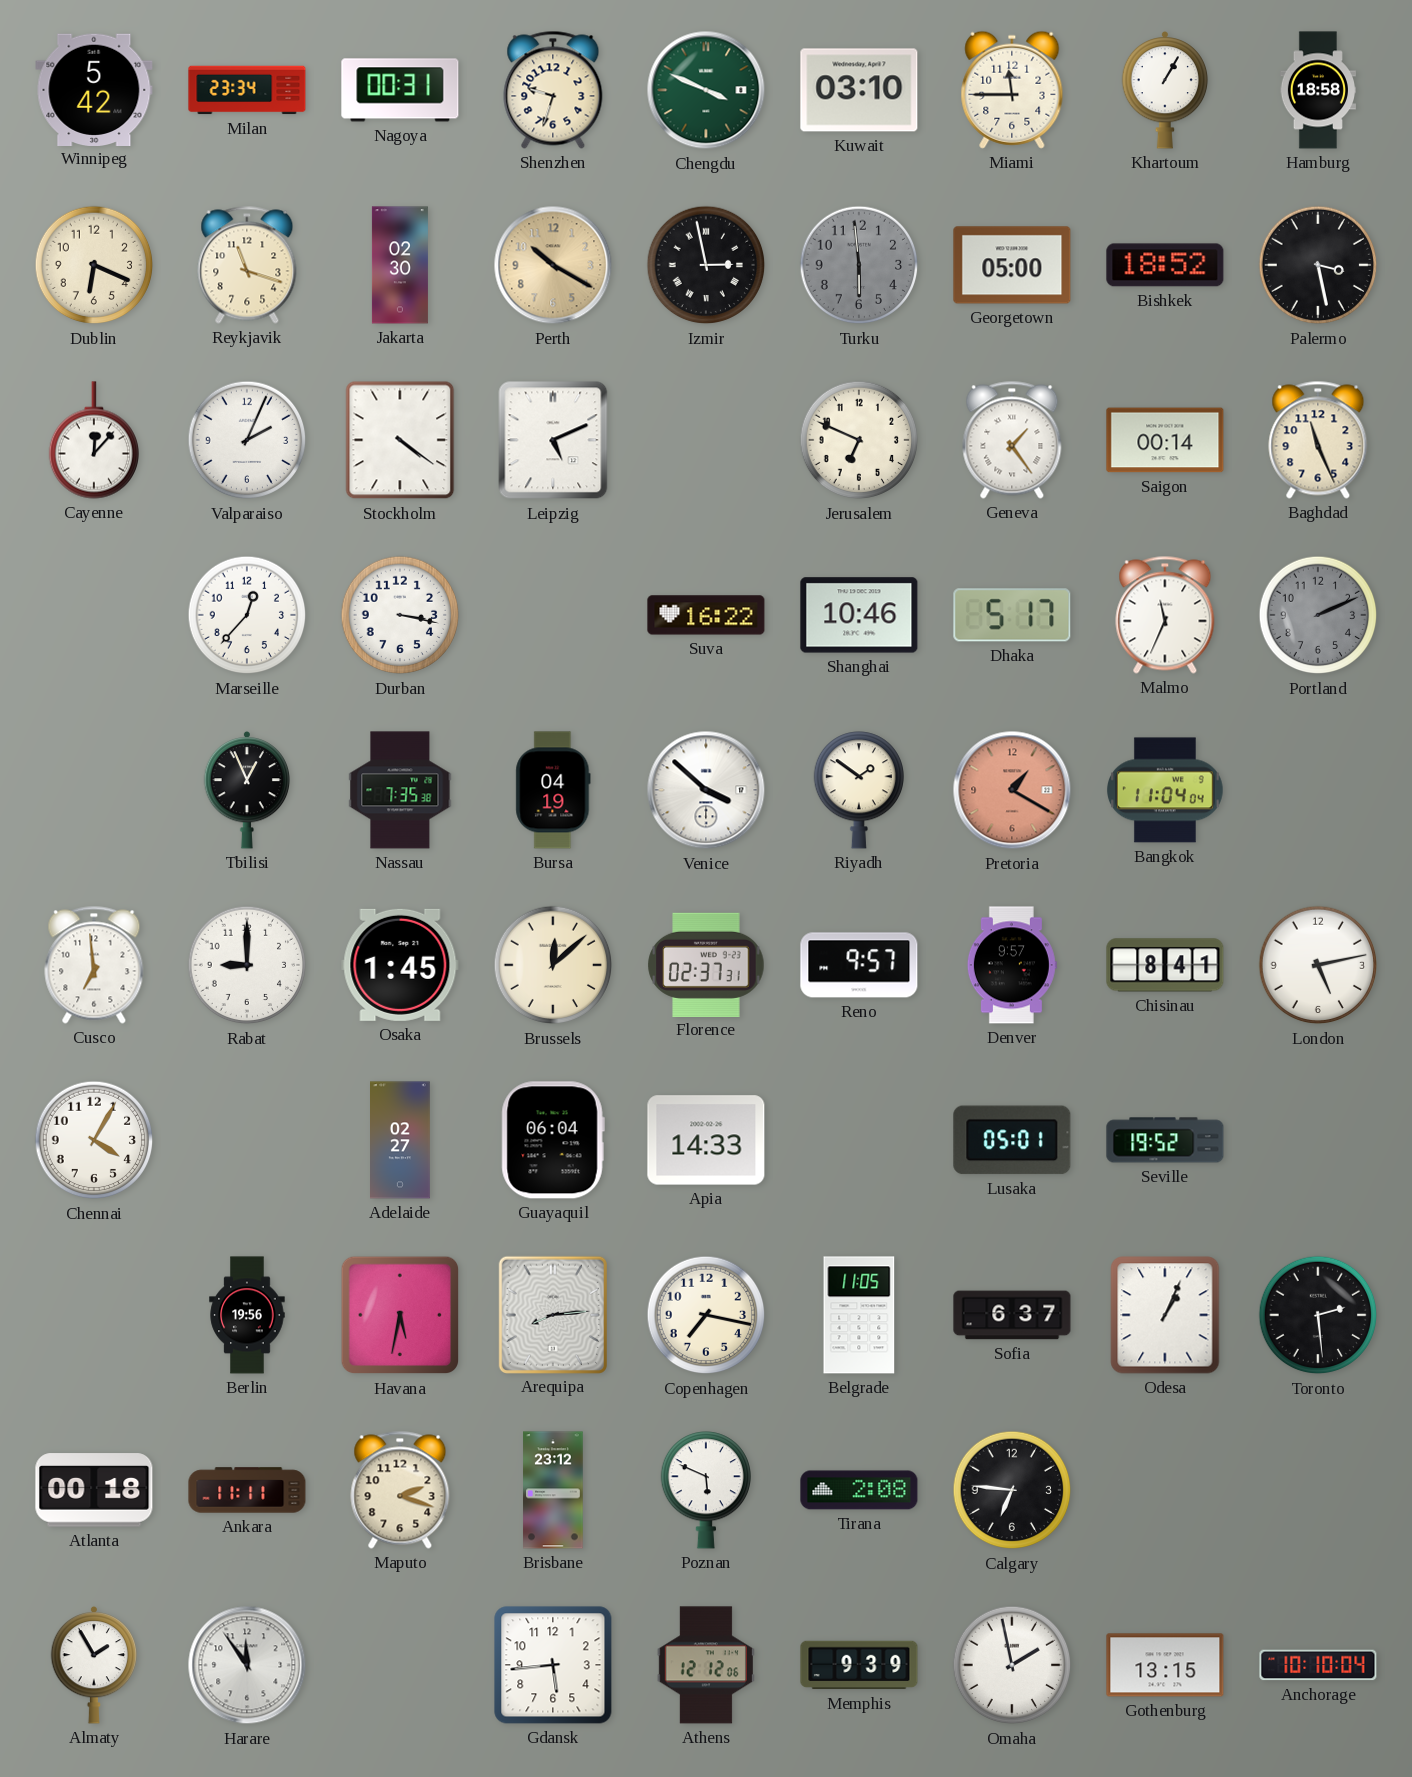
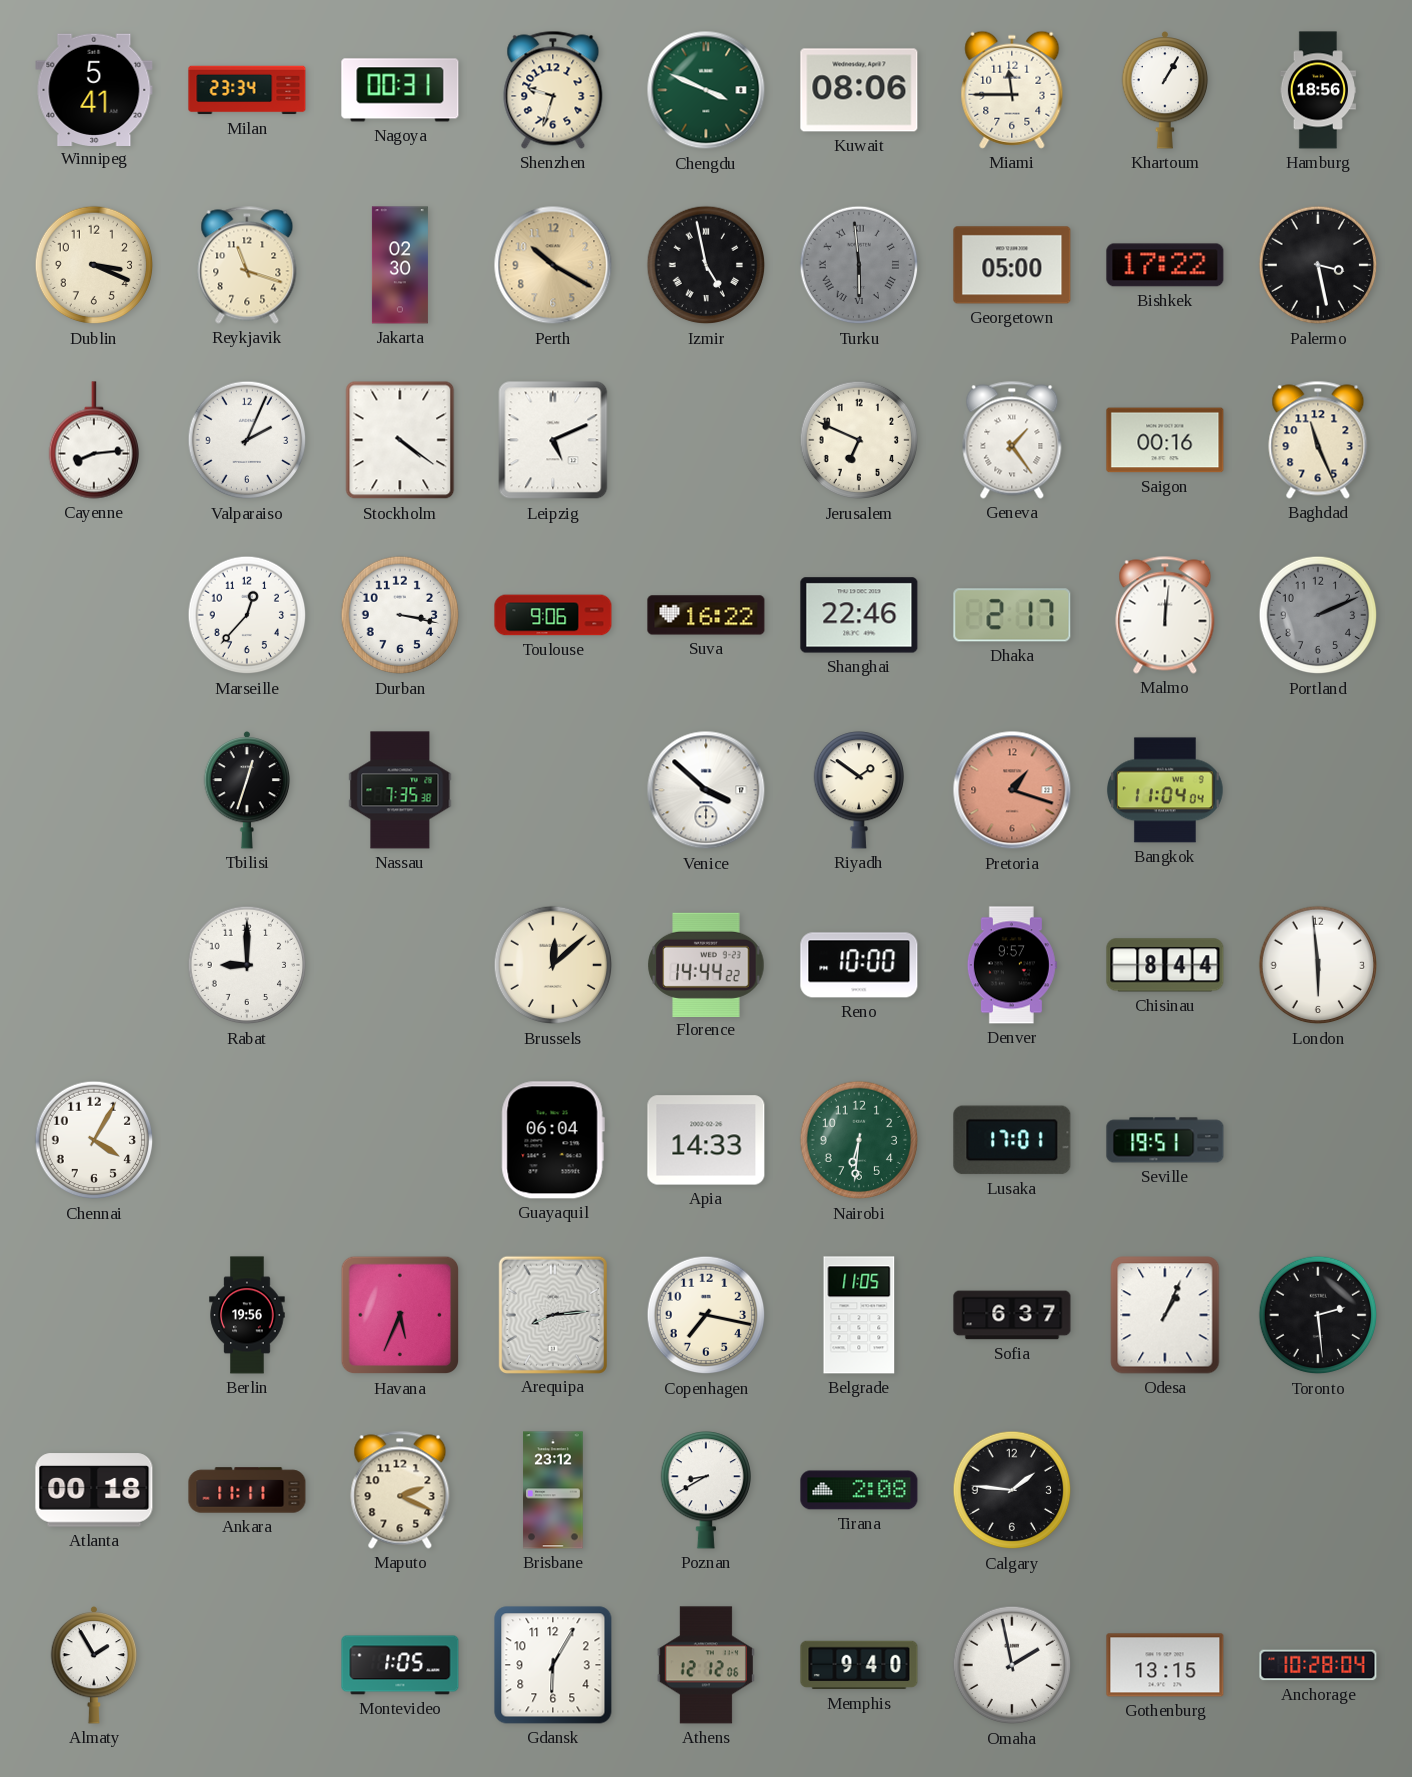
Winnipeg: 5:42 -> 5:41
Kuwait: 03:10 -> 08:06
Hamburg: 18:58 -> 18:56
Dublin: 6:19 -> 3:19
Izmir: 2:58 -> 4:58
Turku numerals: Arabic -> Roman
Bishkek: 18:52 -> 17:22
Cayenne: 12:07 -> 8:14
Saigon: 00:14 -> 00:16
Toulouse: none -> 9:06
Shanghai: 10:46 -> 22:46
Dhaka: 5:17 -> 2:17
Malmo: 11:34 -> 12:01
Tbilisi: 12:56 -> 12:33
Bursa: 04:19 -> none
Pretoria: 1:20 -> 1:18
Cusco: 6:59 -> none
Osaka: 1:45 -> none
Florence: 02:37 -> 14:44
Reno: 9:57 -> 10:00
Chisinau: 8:41 -> 8:44
London: 5:13 -> 5:59
Adelaide: 02:27 -> none
Nairobi: none -> 6:31
Lusaka: 05:01 -> 17:01
Seville: 19:52 -> 19:51
Havana: 5:32 -> 5:34
Maputo: 2:18 -> 2:19
Poznan: 5:49 -> 8:40
Calgary: 6:46 -> 1:46
Harare: 11:54 -> none
Montevideo: none -> 1:05
Gdansk: 5:44 -> 6:05
Memphis: 9:39 -> 9:40
Anchorage: 10:10 -> 10:28
